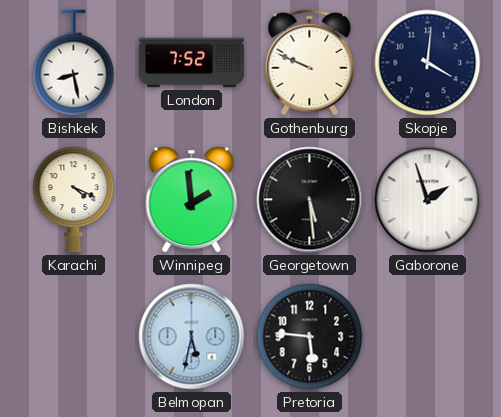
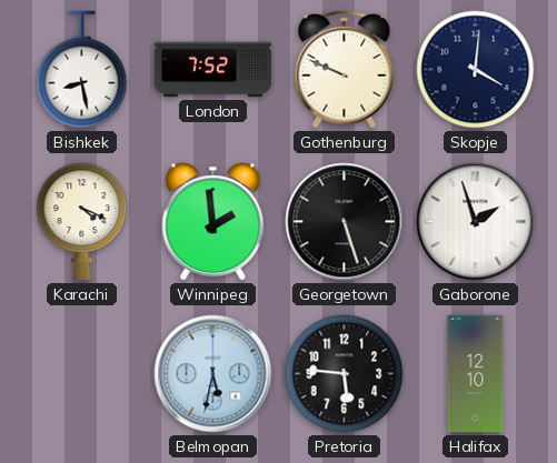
Georgetown: 5:29 -> 5:27
Halifax: none -> 12:10
